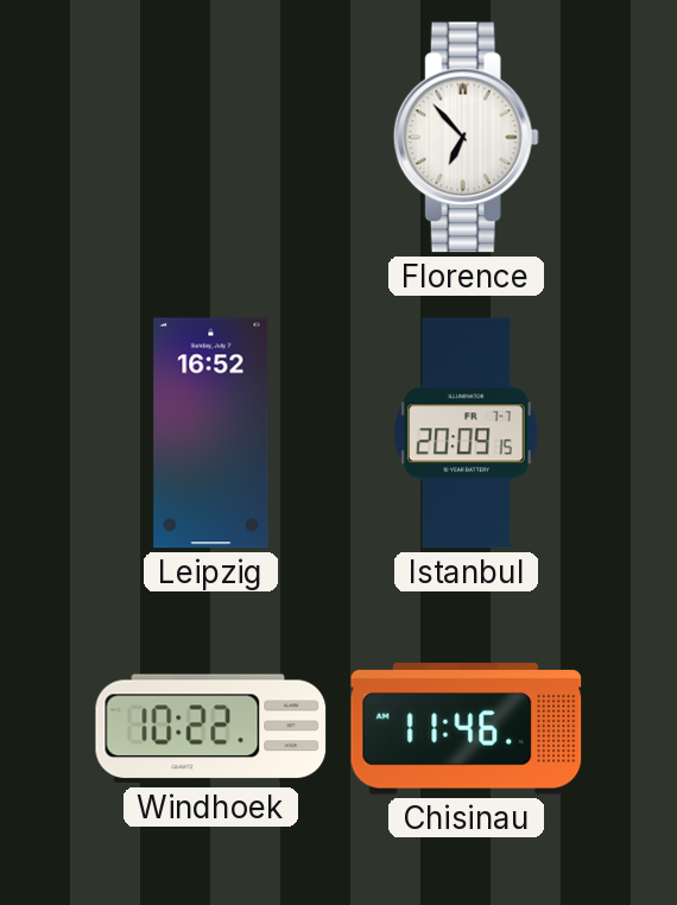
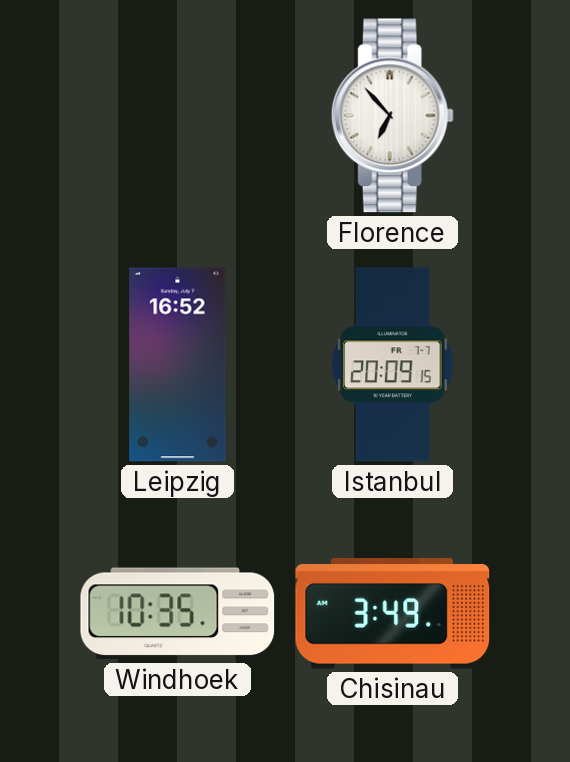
Windhoek: 10:22 -> 10:35
Chisinau: 11:46 -> 3:49
